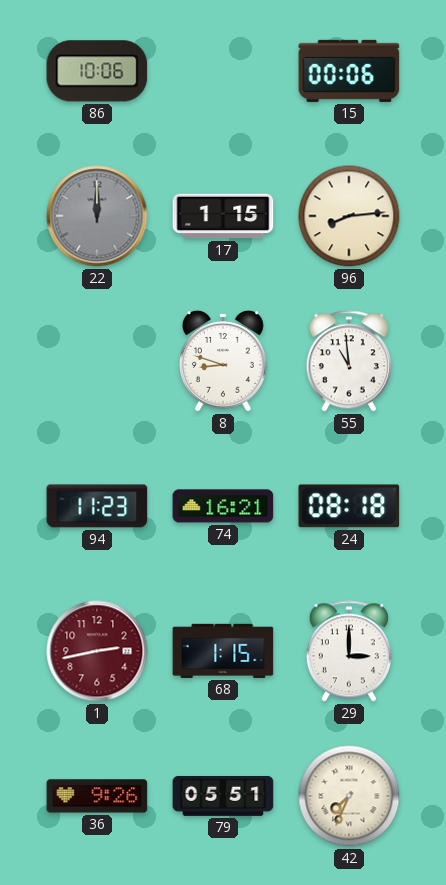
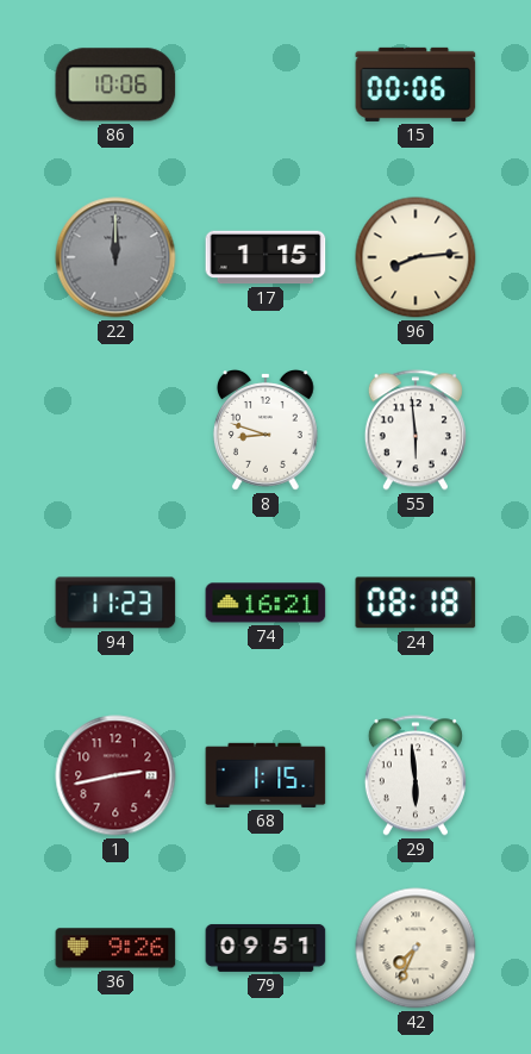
55: 10:59 -> 5:59
29: 3:00 -> 5:59
79: 05:51 -> 09:51
